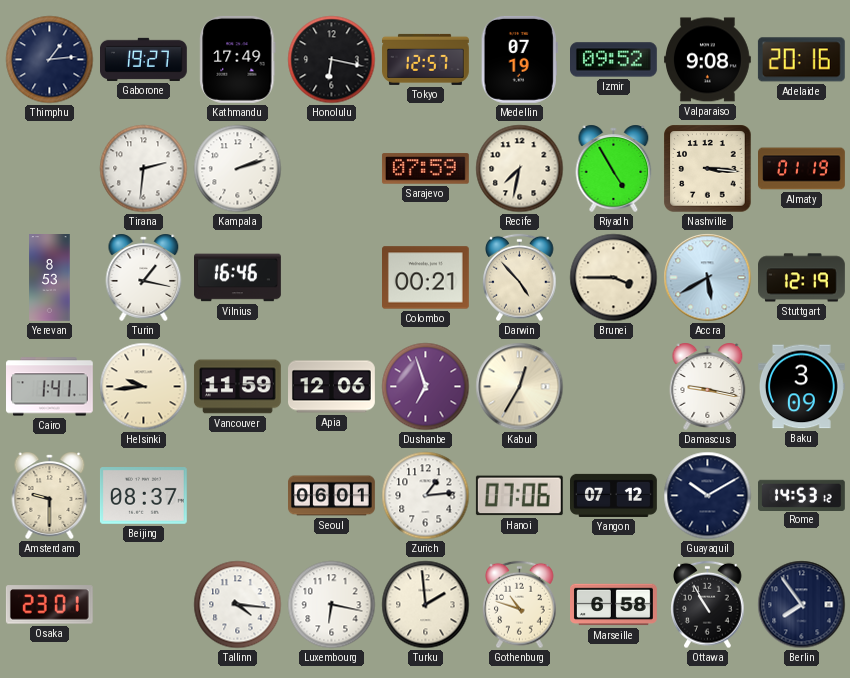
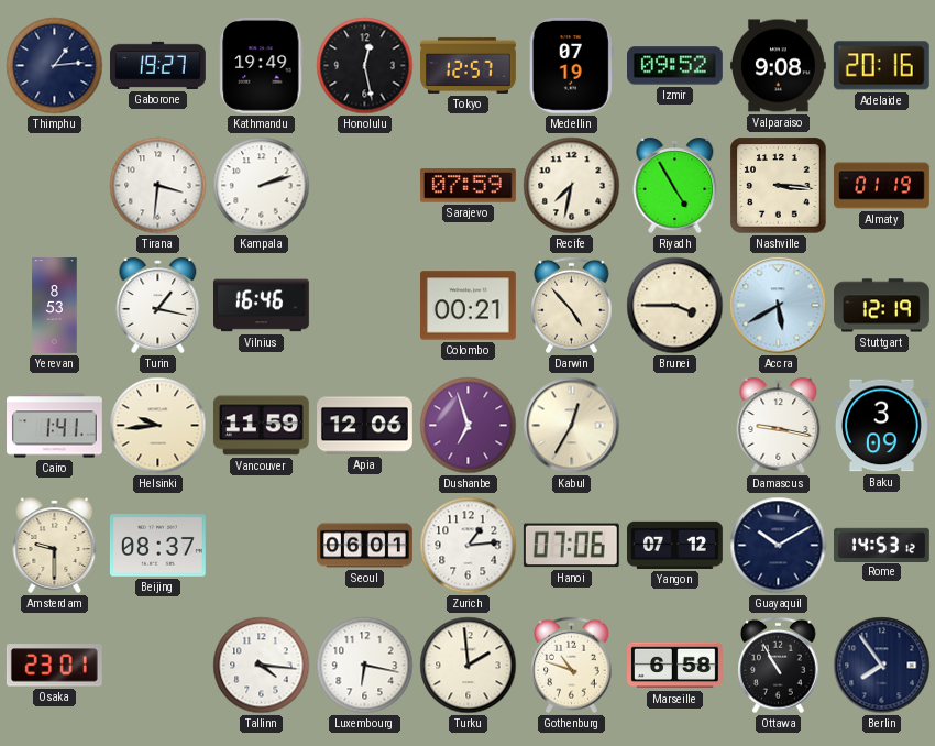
Kathmandu: 17:49 -> 19:49
Honolulu: 6:17 -> 12:28
Tirana: 2:31 -> 3:31
